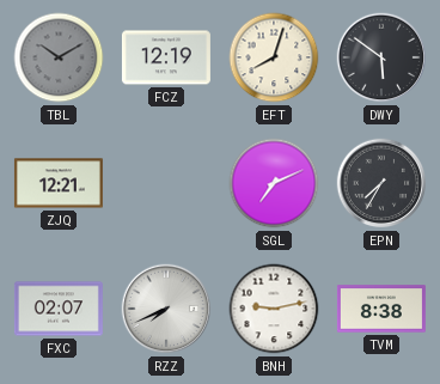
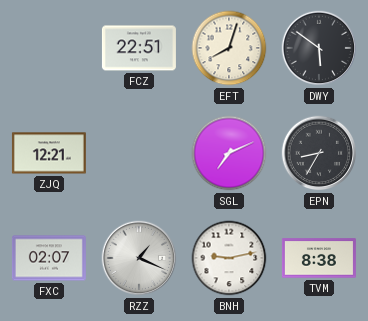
TBL: 10:10 -> none
FCZ: 12:19 -> 22:51
EPN: 7:35 -> 8:35
RZZ: 7:41 -> 1:19
